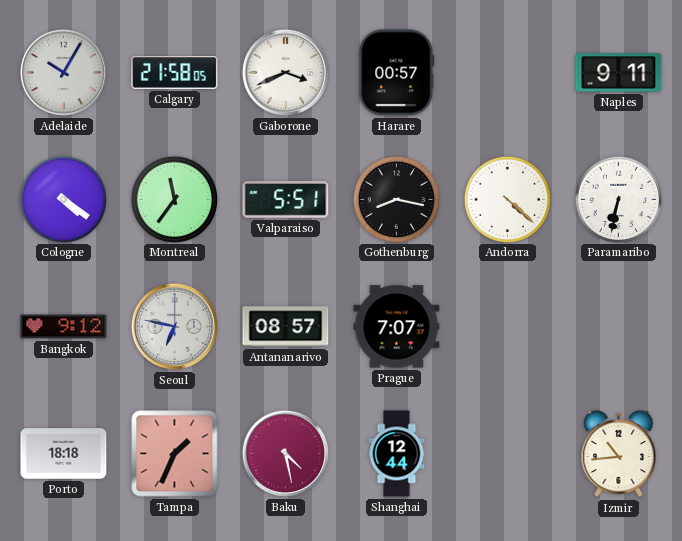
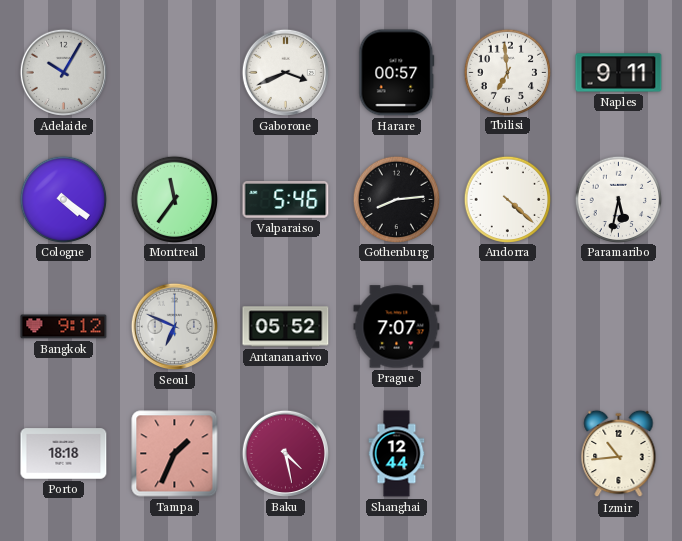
Calgary: 21:58 -> none
Tbilisi: none -> 6:59
Valparaiso: 5:51 -> 5:46
Gothenburg: 8:17 -> 8:14
Paramaribo: 6:32 -> 5:32
Seoul: 6:47 -> 6:49
Antananarivo: 08:57 -> 05:52
